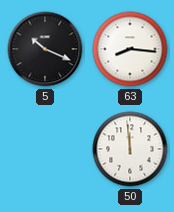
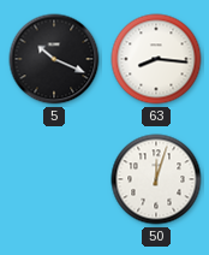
50: 11:59 -> 12:03
